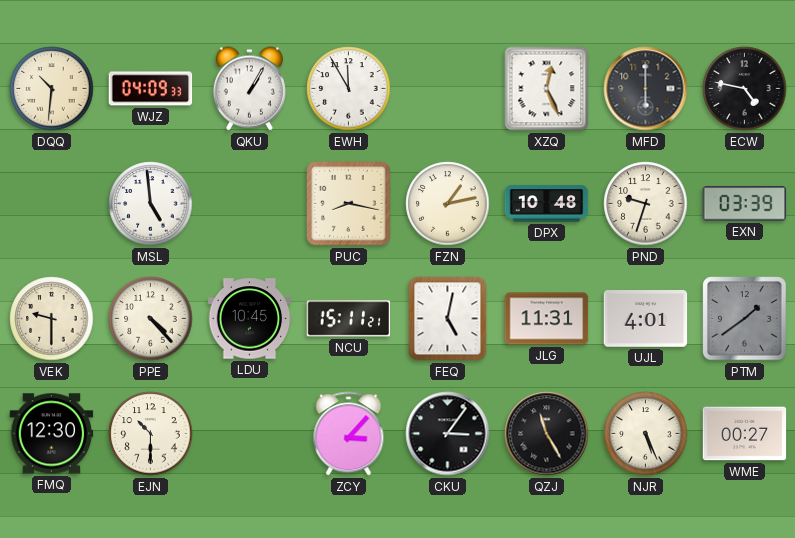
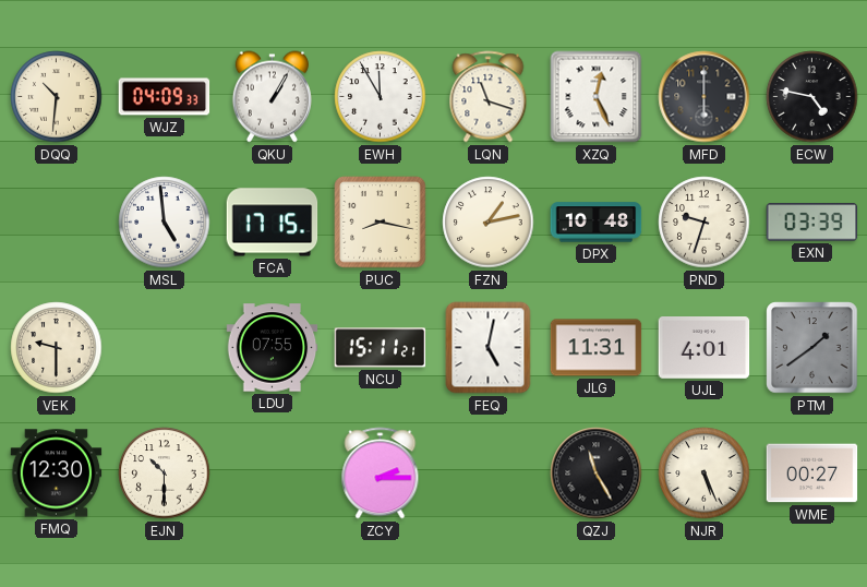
LQN: none -> 11:18
FCA: none -> 17:15
PPE: 4:23 -> none
LDU: 10:45 -> 07:55
ZCY: 3:07 -> 2:15
CKU: 3:06 -> none
